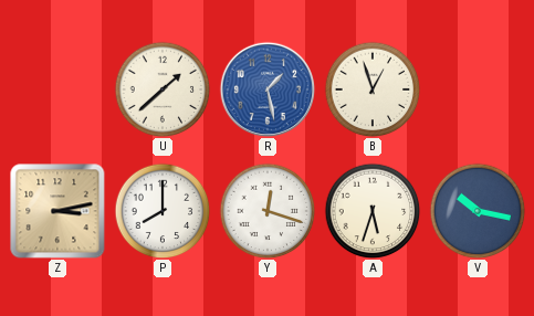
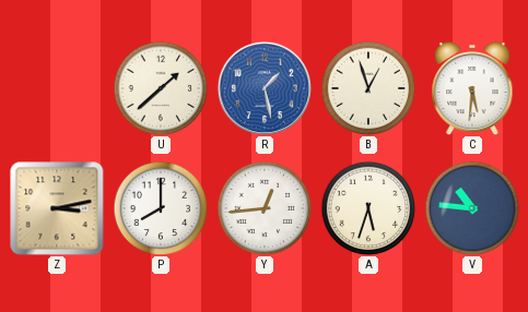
C: none -> 5:31
Y: 12:18 -> 12:44
V: 10:17 -> 10:46
